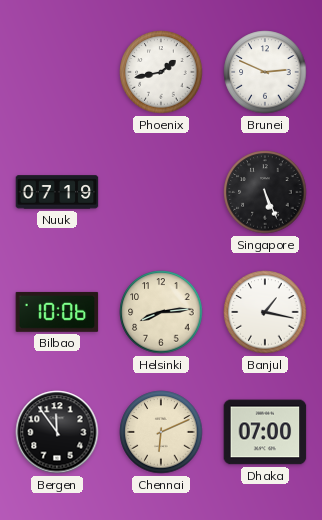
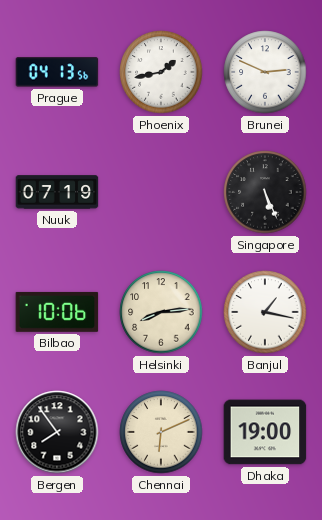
Prague: none -> 04:13
Bergen: 11:54 -> 7:54
Dhaka: 07:00 -> 19:00
